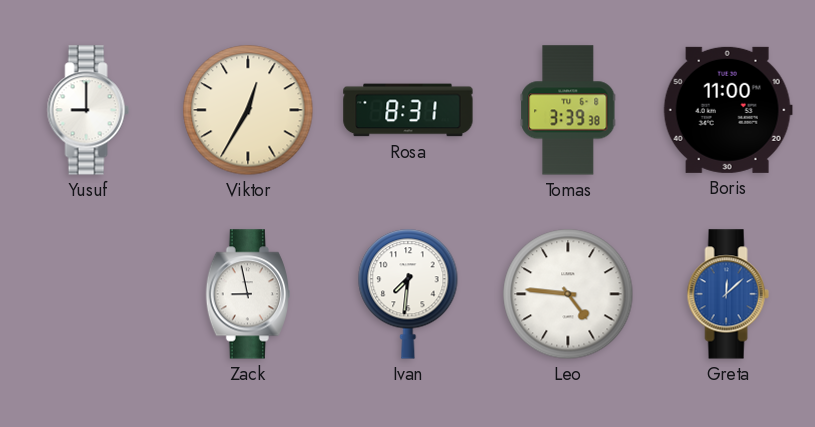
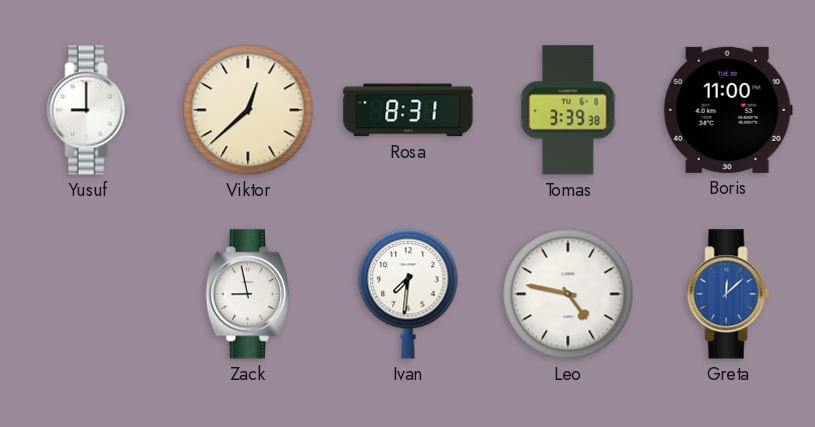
Viktor: 12:35 -> 12:38
Leo: 4:46 -> 4:47
